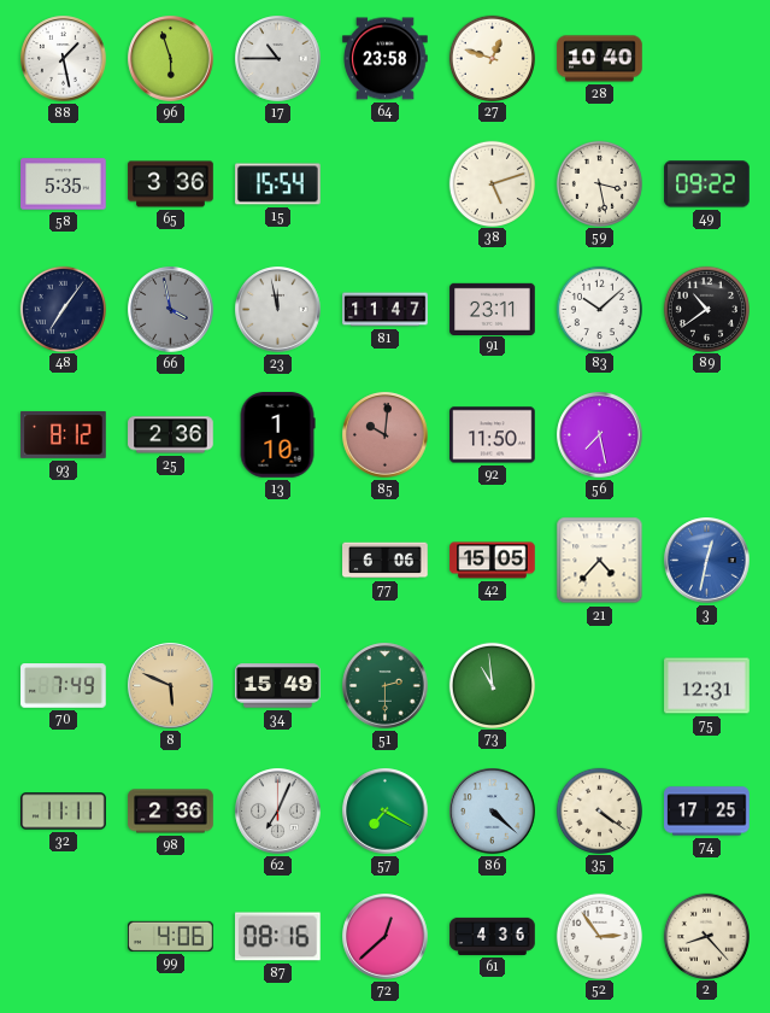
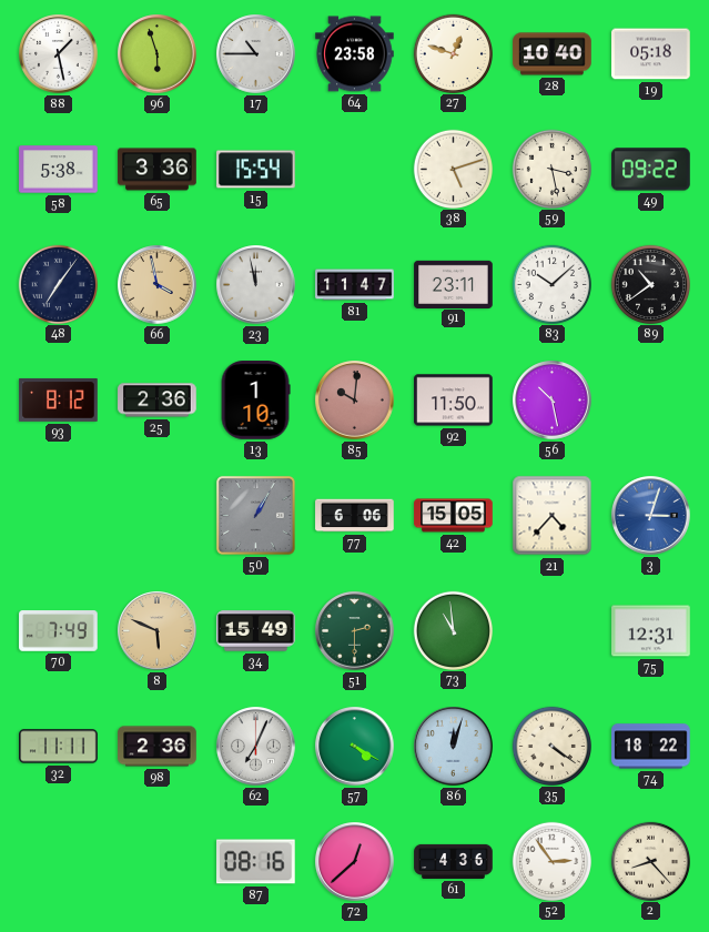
19: none -> 05:18
58: 5:35 -> 5:38
66 dial: grey -> champagne
56: 7:28 -> 10:28
50: none -> 1:05
3: 12:32 -> 3:03
57: 7:20 -> 4:20
86: 4:22 -> 12:03
74: 17:25 -> 18:22
99: 4:06 -> none
